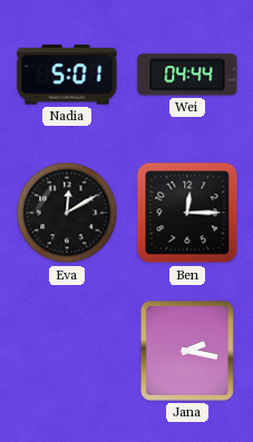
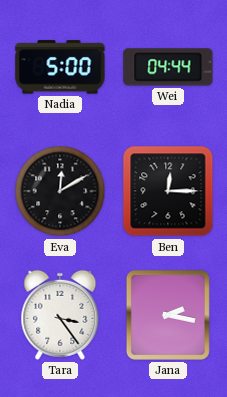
Nadia: 5:01 -> 5:00
Tara: none -> 3:24
